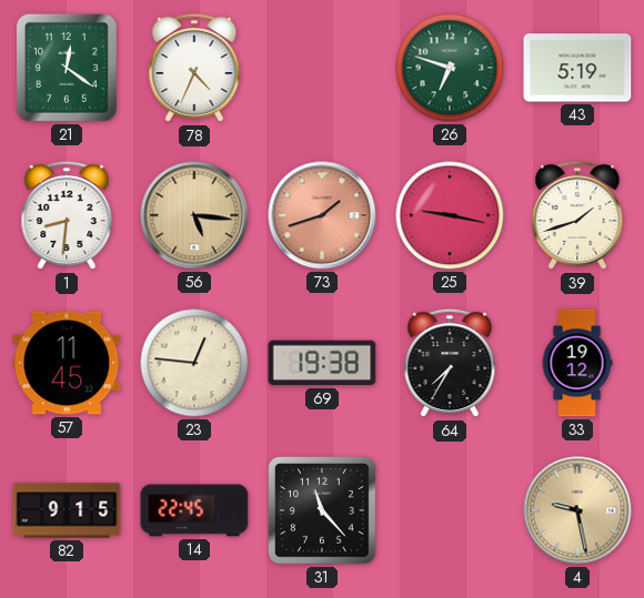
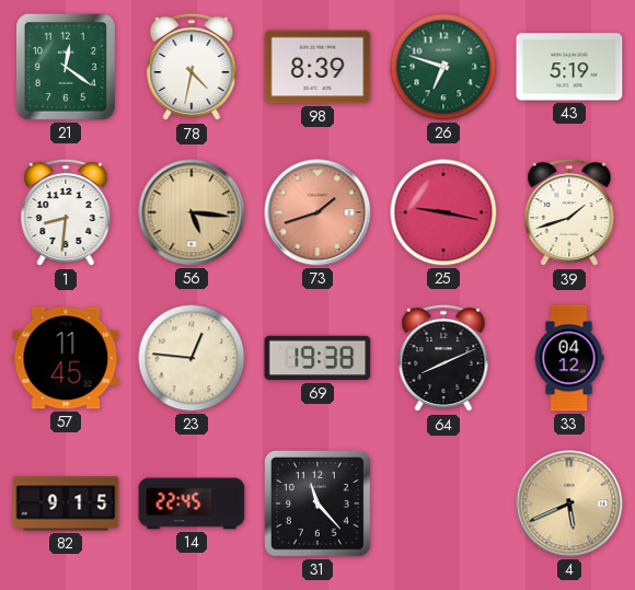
78: 4:34 -> 4:32
98: none -> 8:39
64: 7:35 -> 8:11
33: 19:12 -> 04:12
4: 9:28 -> 5:41
